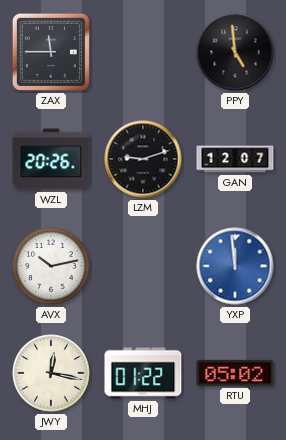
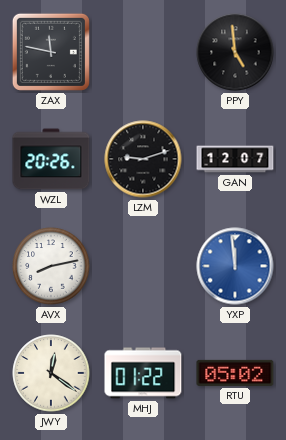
ZAX: 11:45 -> 11:47
AVX: 10:13 -> 8:13
JWY: 12:17 -> 12:21
